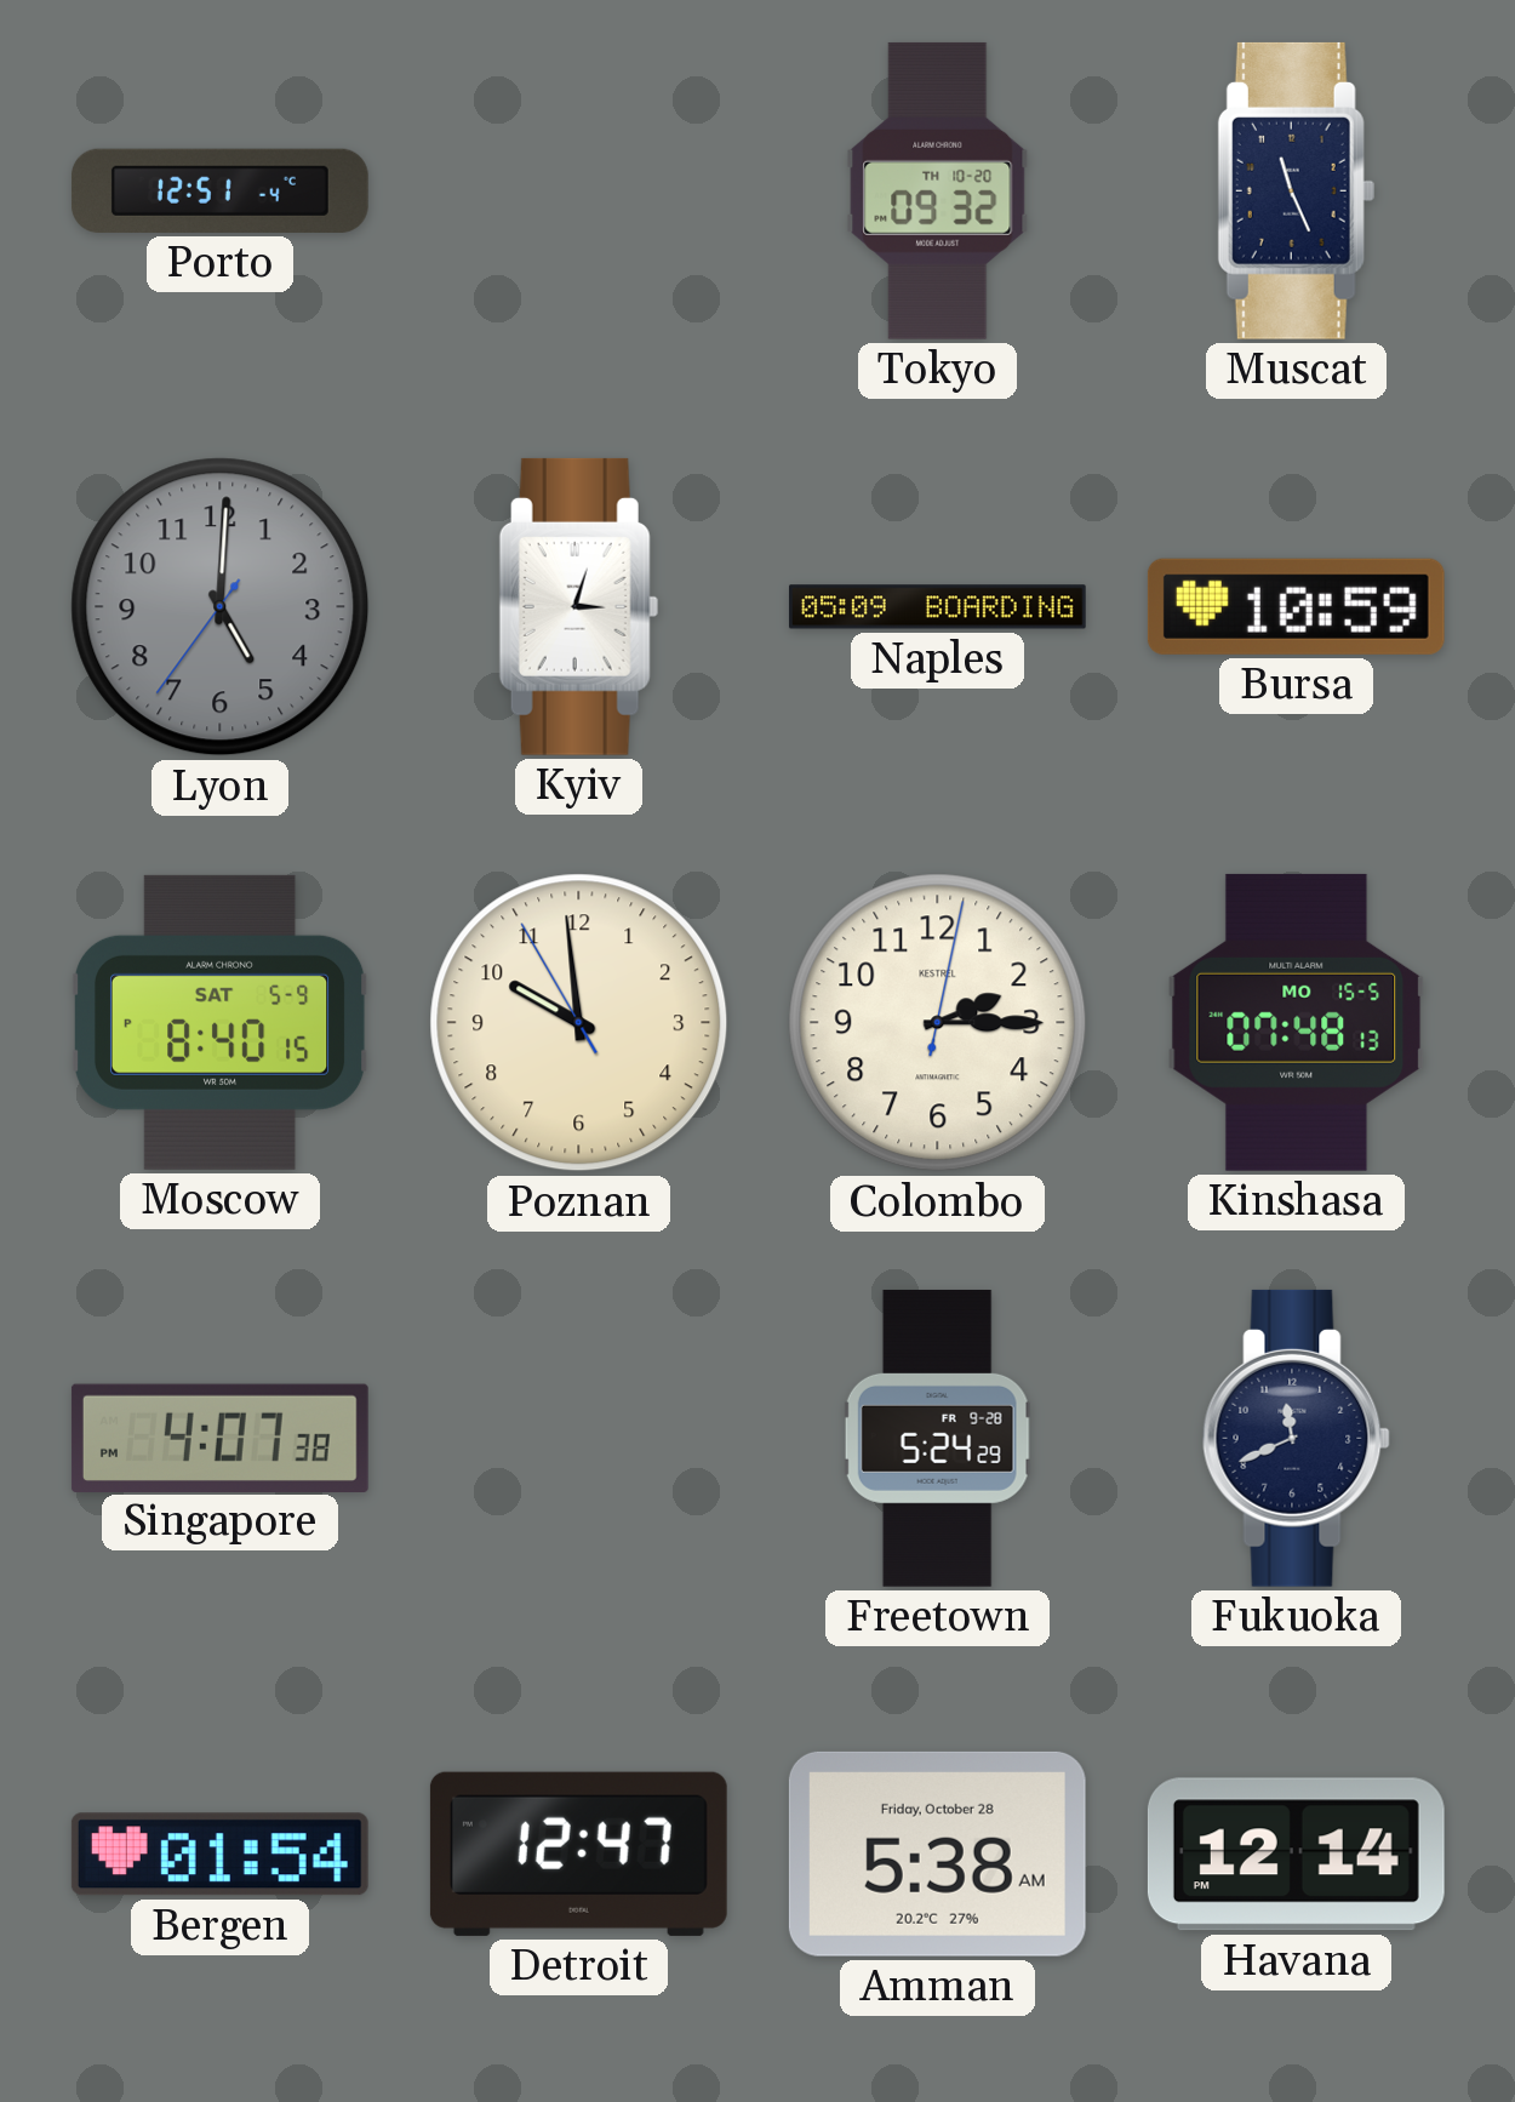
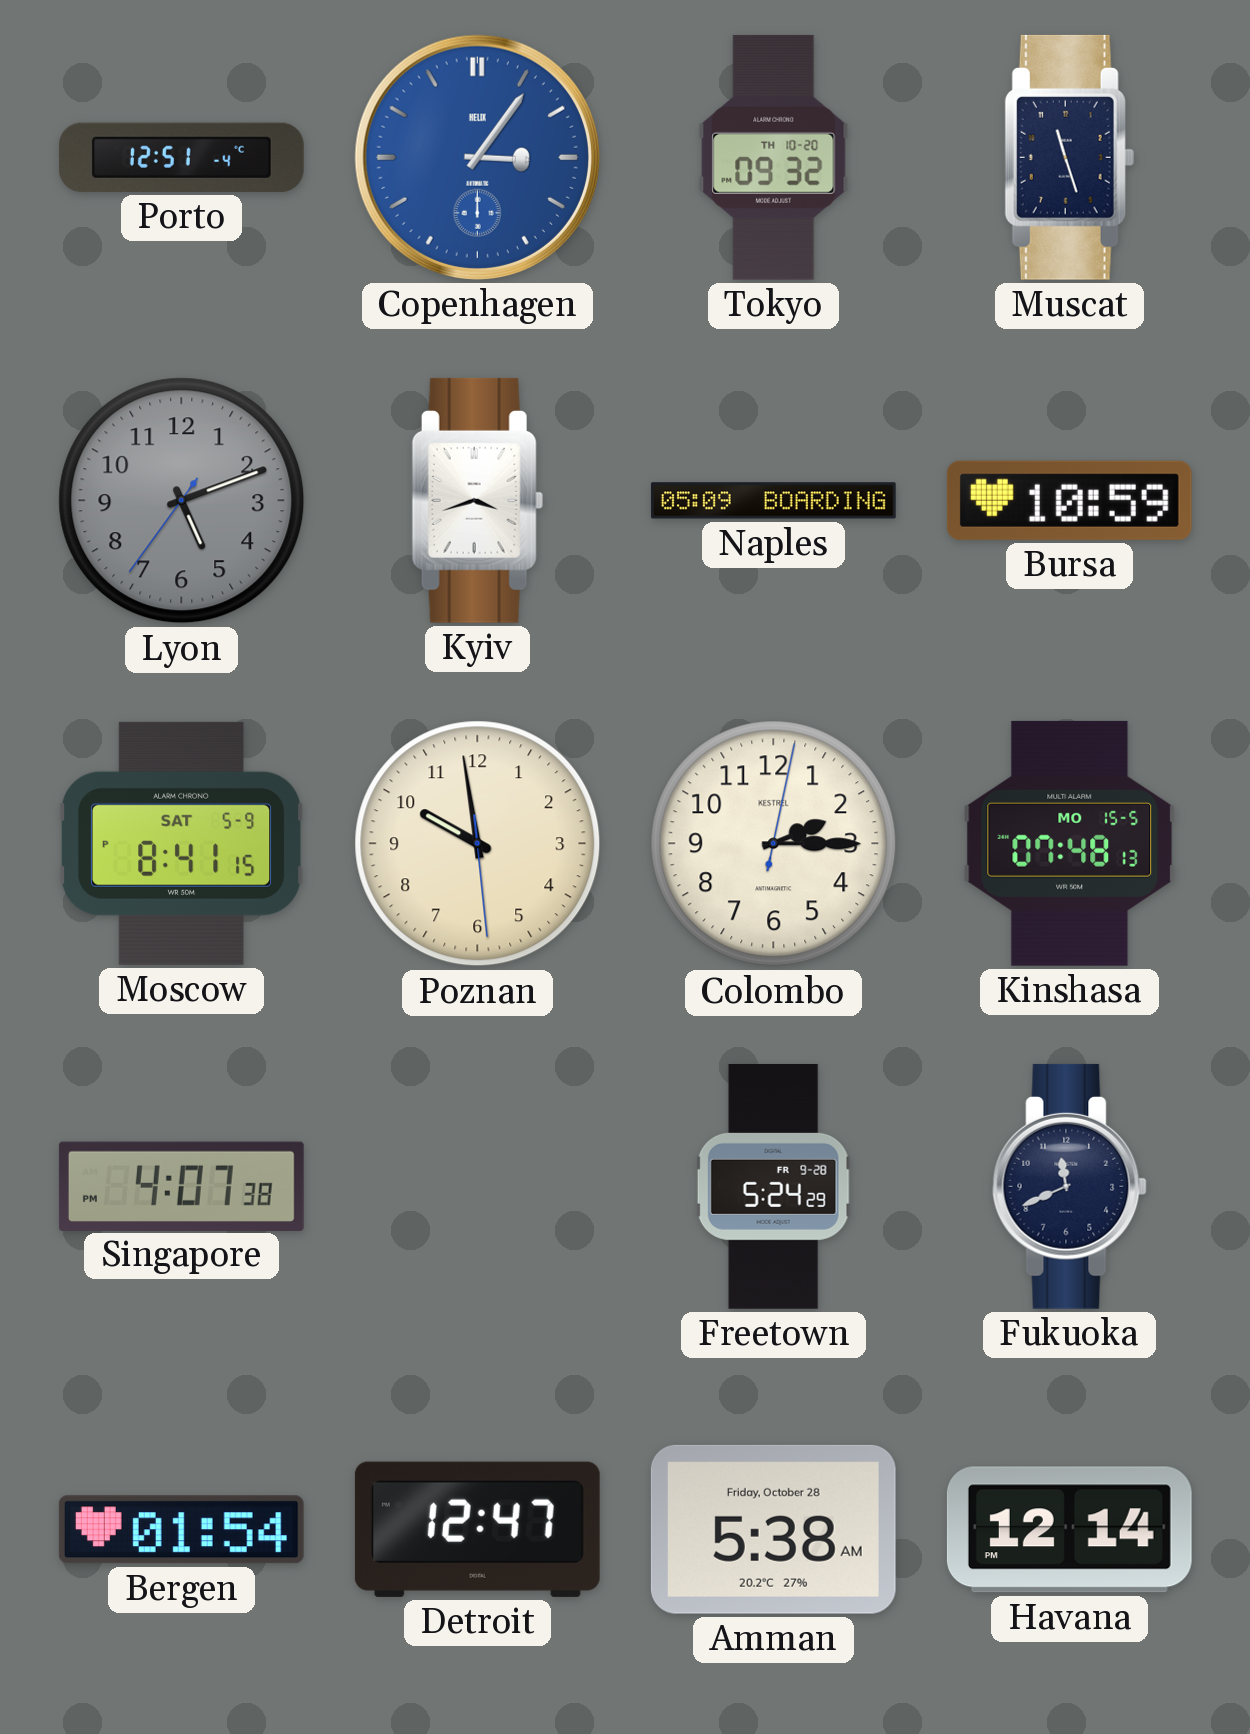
Copenhagen: none -> 3:06
Muscat: 11:26 -> 11:27
Lyon: 5:00 -> 5:11
Kyiv: 3:03 -> 3:42
Moscow: 8:40 -> 8:41
Poznan: 9:58:55 -> 9:58:29
